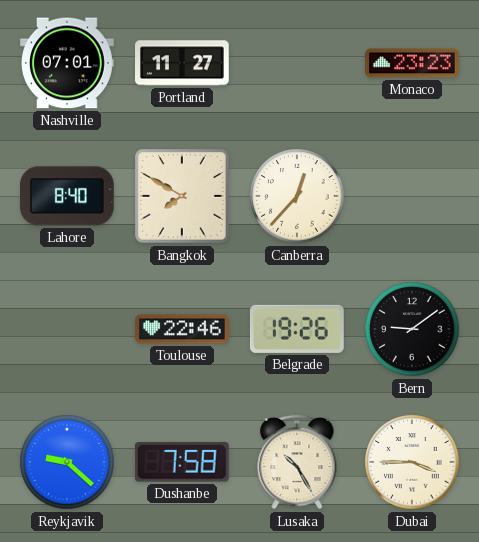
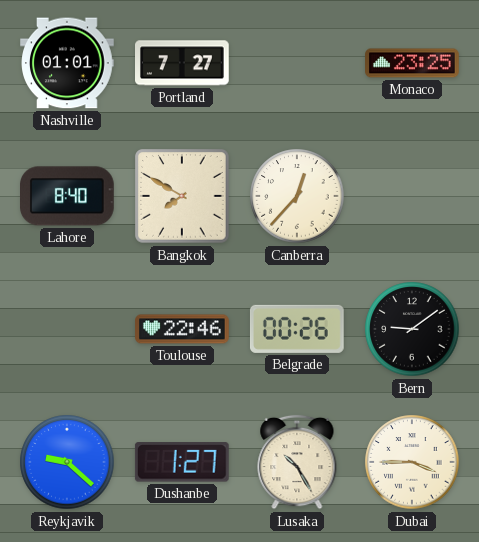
Nashville: 07:01 -> 01:01
Portland: 11:27 -> 7:27
Monaco: 23:23 -> 23:25
Belgrade: 19:26 -> 00:26
Dushanbe: 7:58 -> 1:27
